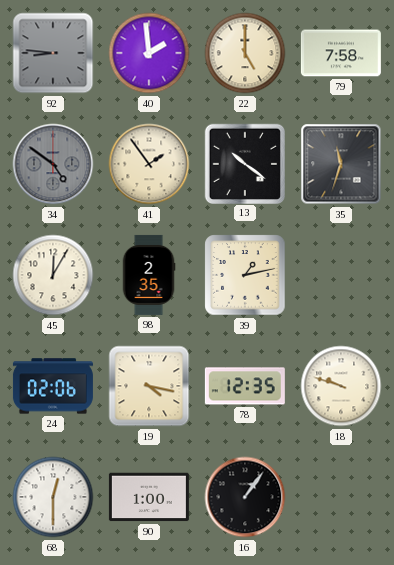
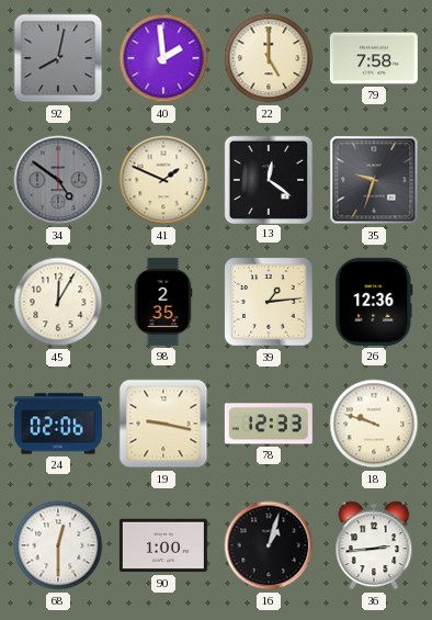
92: 8:46 -> 8:02
41: 1:54 -> 1:49
13: 10:21 -> 12:21
35: 11:33 -> 9:33
39: 1:13 -> 1:14
26: none -> 12:36
19: 4:17 -> 9:17
78: 12:35 -> 12:33
16: 1:06 -> 1:03
36: none -> 2:44
